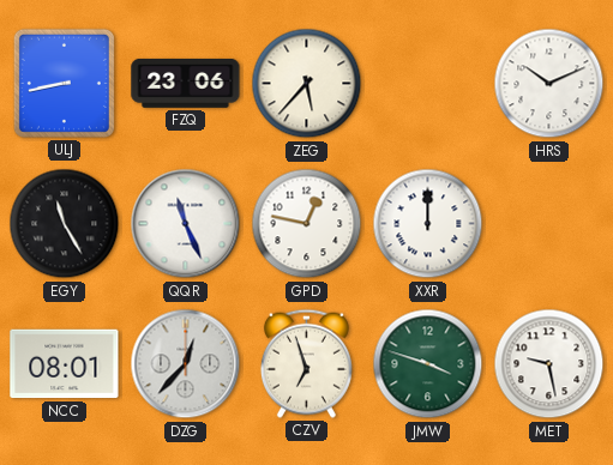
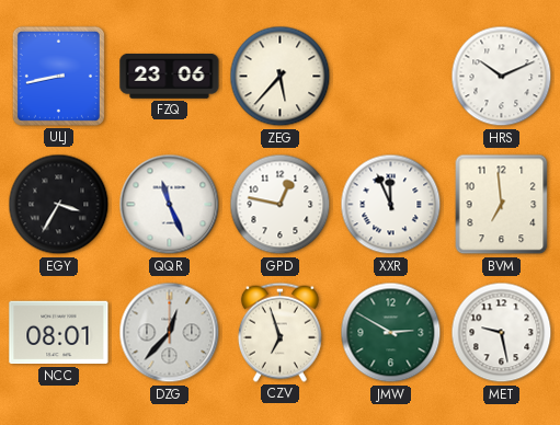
EGY: 11:25 -> 3:35
XXR: 12:00 -> 11:56
BVM: none -> 6:59
JMW: 3:48 -> 2:50
